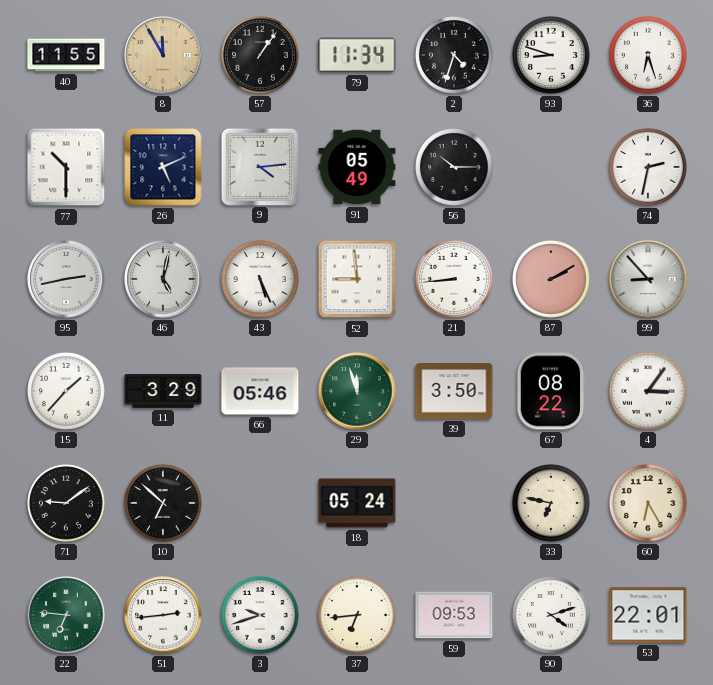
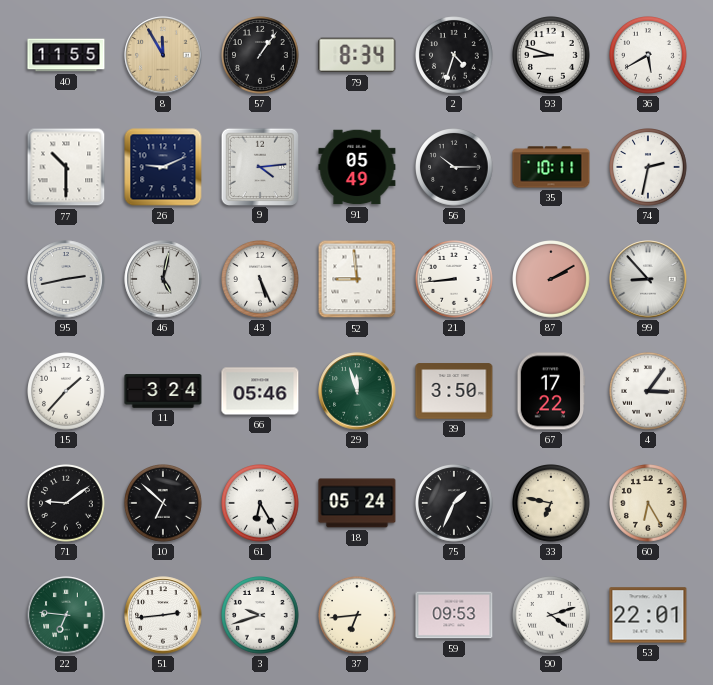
79: 11:34 -> 8:34
36: 6:27 -> 5:40
26: 5:11 -> 9:11
35: none -> 10:11
11: 3:29 -> 3:24
67: 08:22 -> 17:22
61: none -> 6:25
75: none -> 1:34
